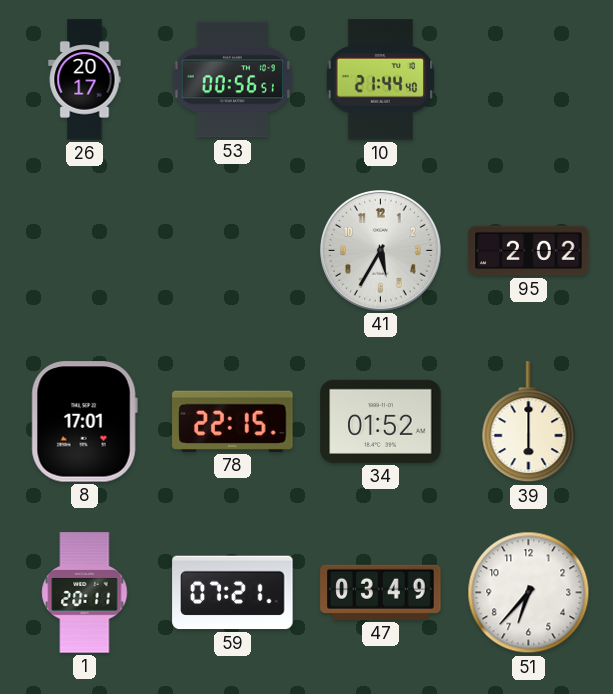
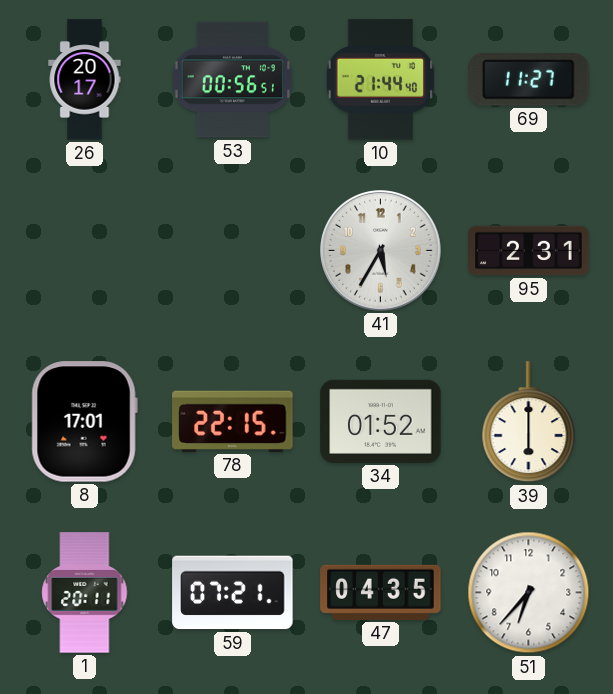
69: none -> 11:27
95: 2:02 -> 2:31
47: 03:49 -> 04:35
